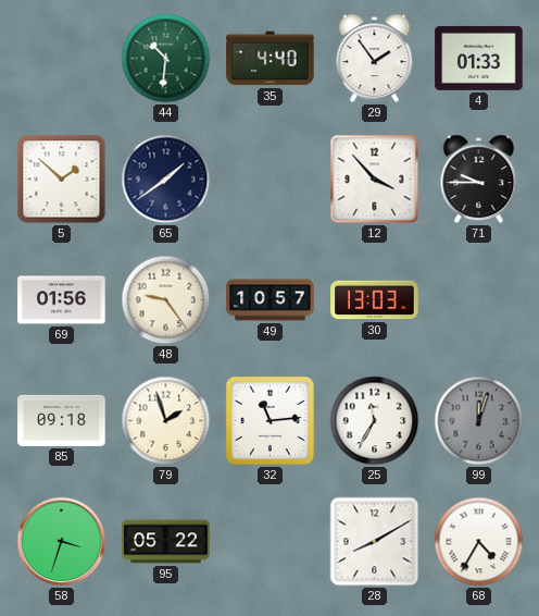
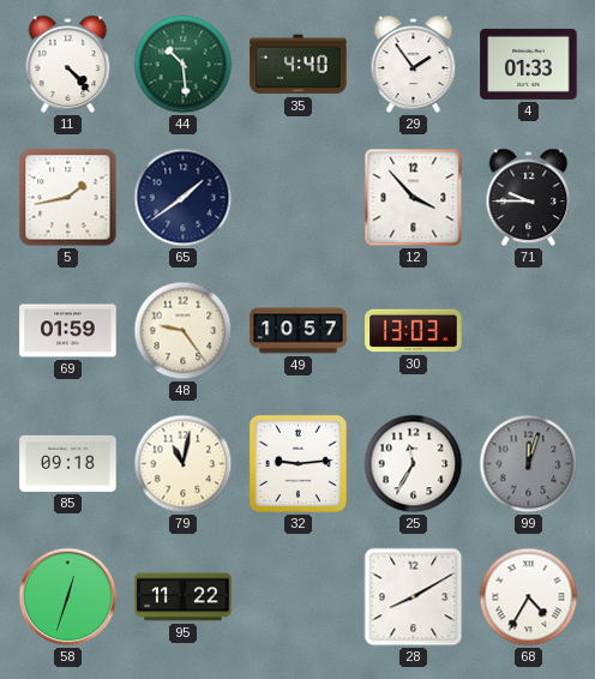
11: none -> 4:23
44: 10:31 -> 10:29
5: 1:52 -> 1:43
69: 01:56 -> 01:59
79: 1:57 -> 11:02
32: 11:14 -> 9:14
58: 3:33 -> 12:33
95: 05:22 -> 11:22
